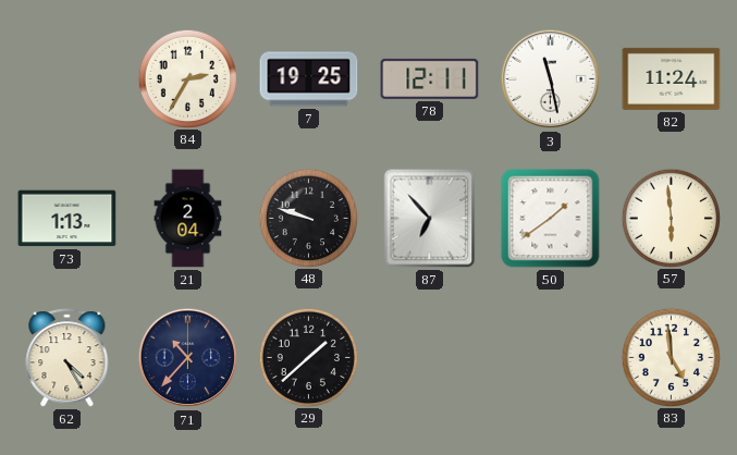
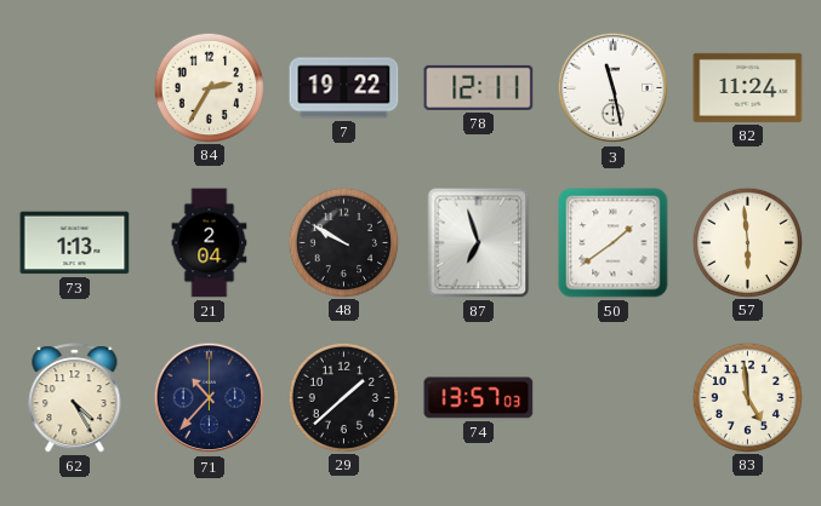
7: 19:25 -> 19:22
48: 9:48 -> 9:50
87: 6:53 -> 6:57
74: none -> 13:57
